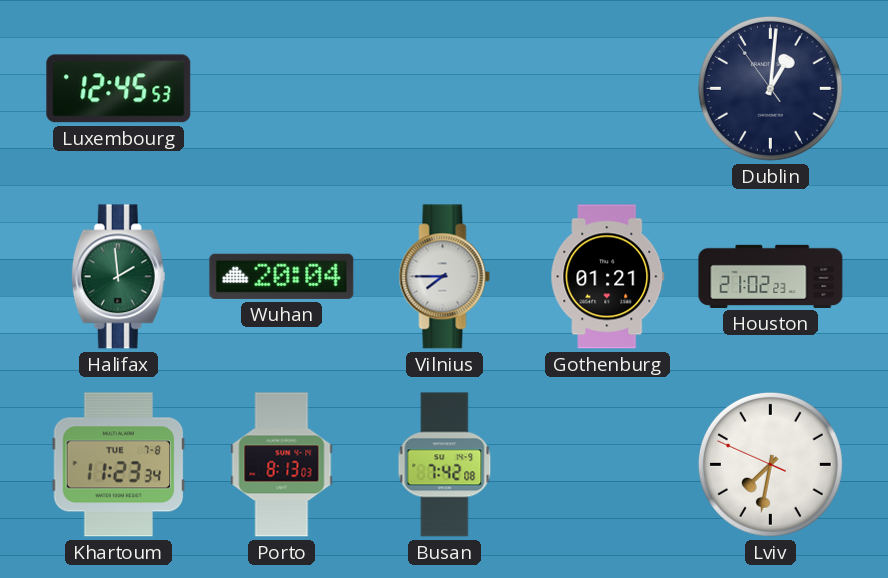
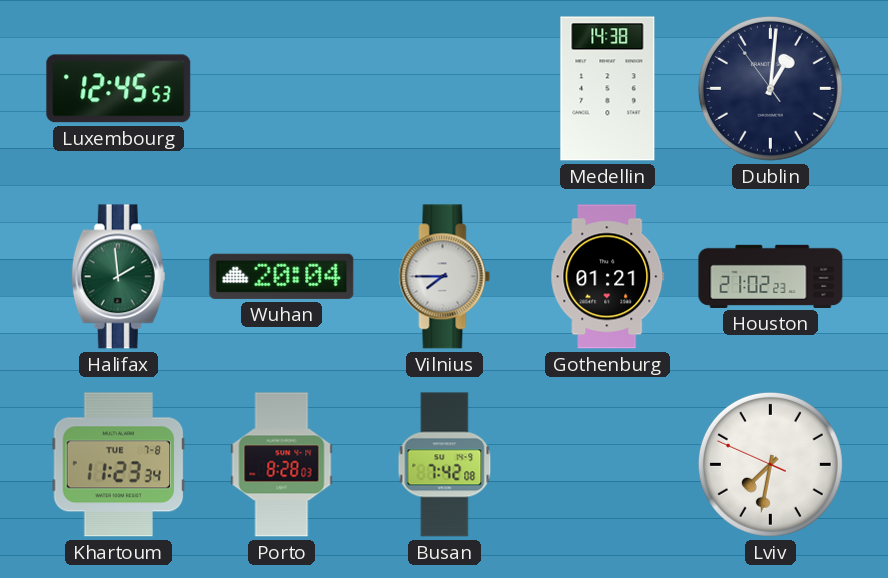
Medellin: none -> 14:38
Porto: 8:13 -> 8:28
